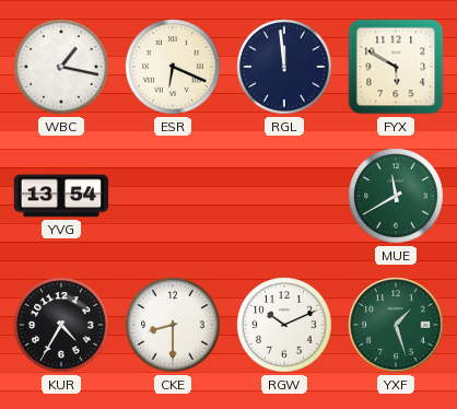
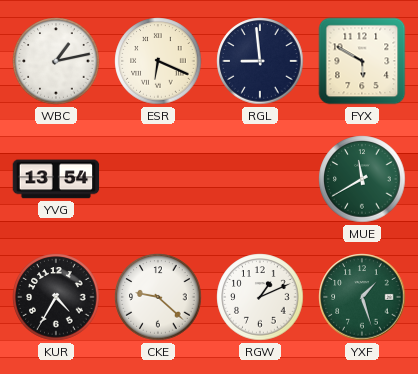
WBC: 1:17 -> 1:13
RGL: 11:59 -> 8:59
CKE: 8:30 -> 9:22
RGW: 10:11 -> 1:11
